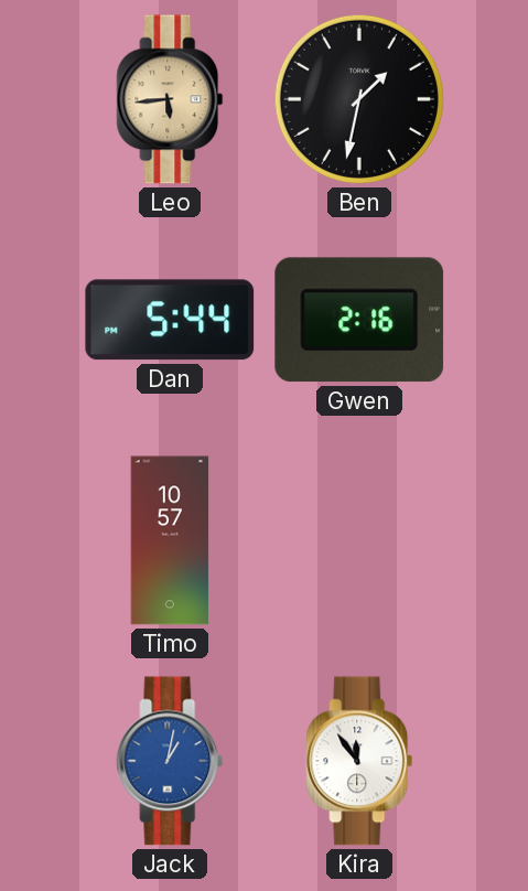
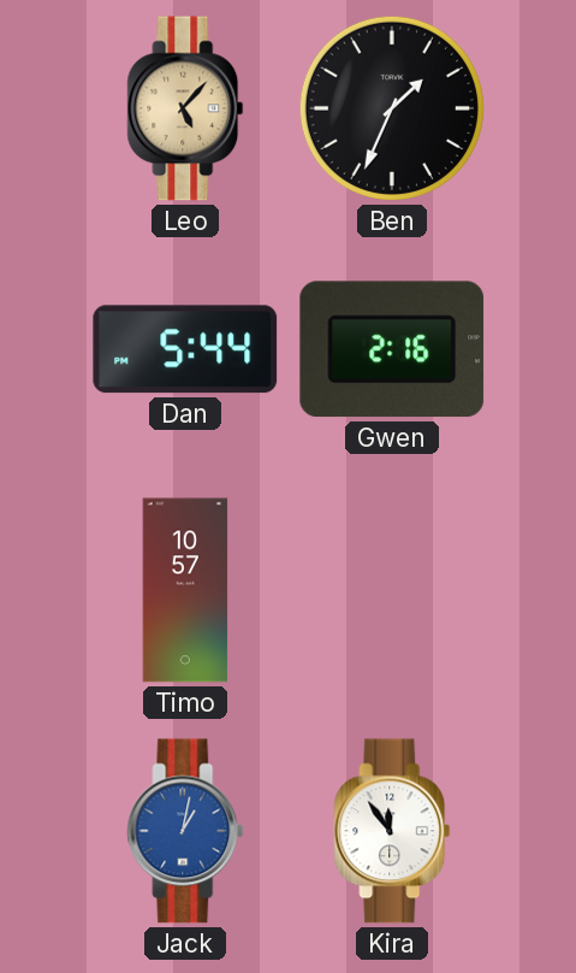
Leo: 5:44 -> 5:07
Ben: 1:32 -> 1:34
